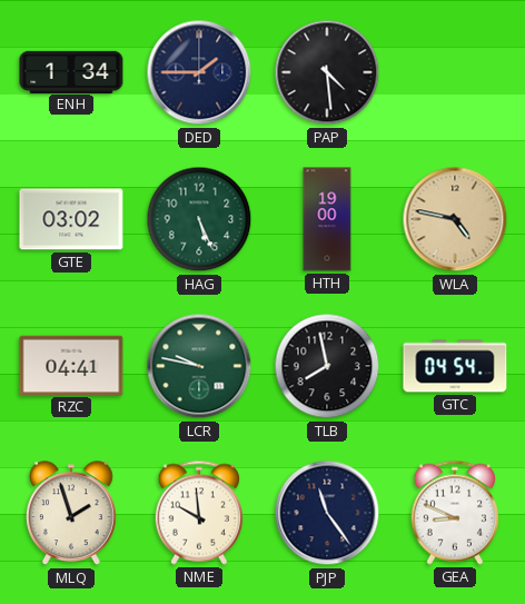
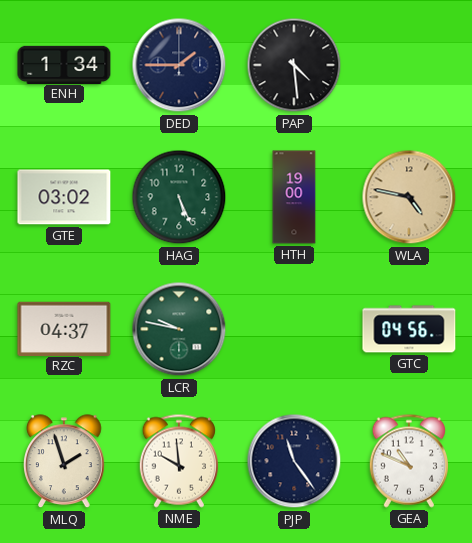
RZC: 04:41 -> 04:37
TLB: 7:58 -> none
GTC: 04:54 -> 04:56
GEA: 8:49 -> 10:49
